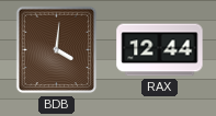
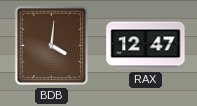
RAX: 12:44 -> 12:47
